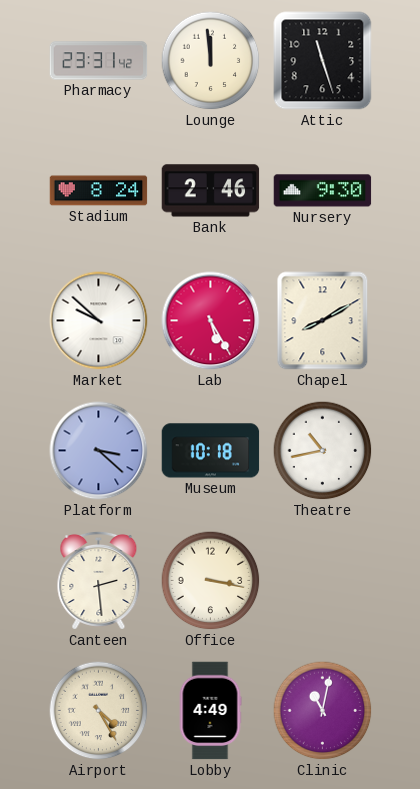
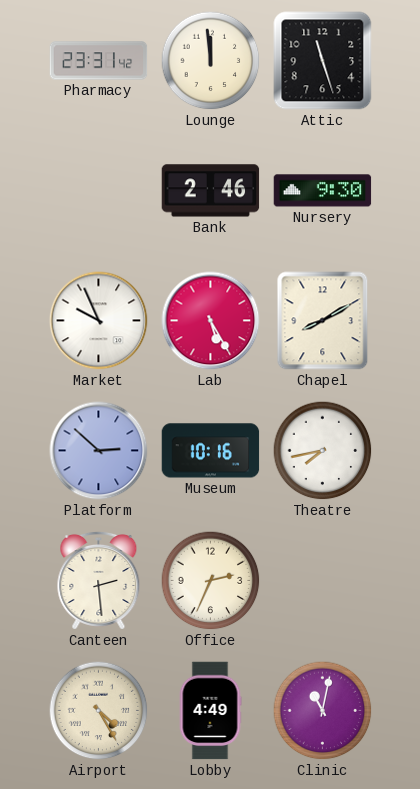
Stadium: 8:24 -> none
Market: 9:52 -> 9:56
Platform: 3:22 -> 2:52
Museum: 10:18 -> 10:16
Theatre: 10:43 -> 7:43
Office: 3:17 -> 2:34
